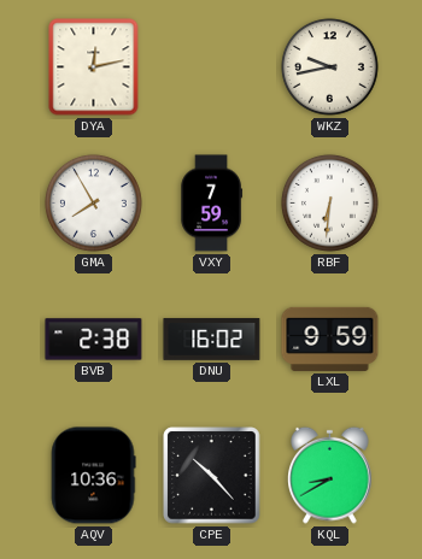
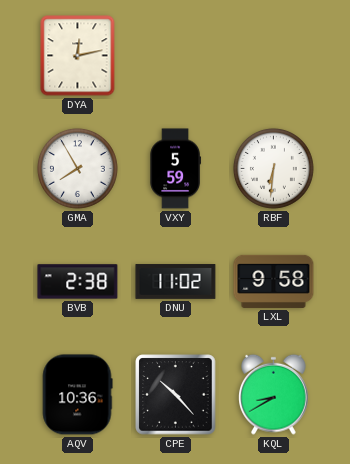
WKZ: 9:43 -> none
VXY: 7:59 -> 5:59
DNU: 16:02 -> 11:02
LXL: 9:59 -> 9:58
